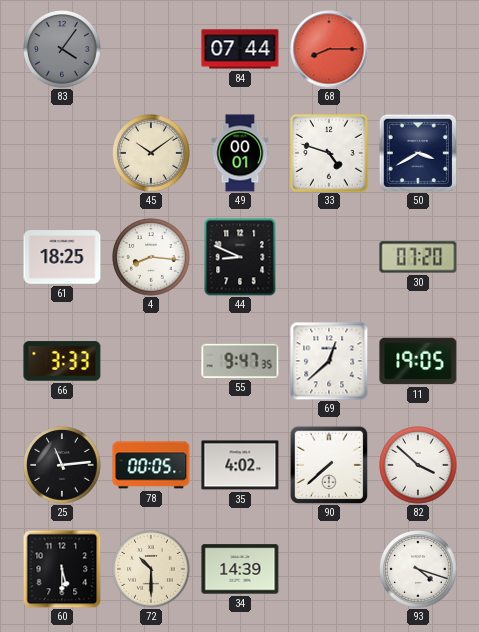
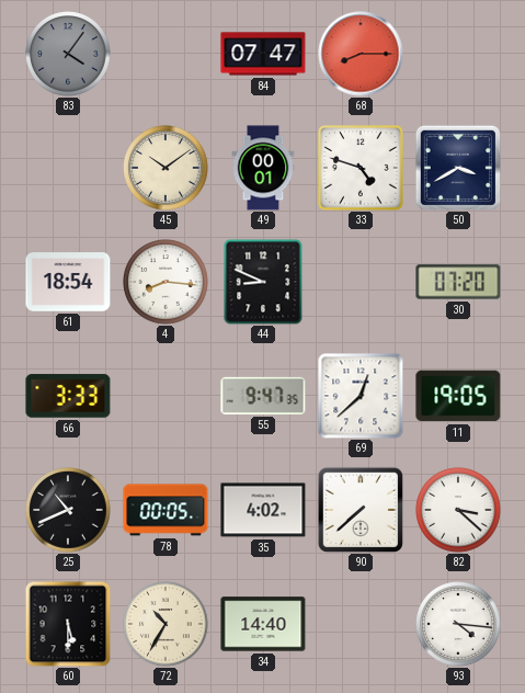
84: 07:44 -> 07:47
61: 18:25 -> 18:54
25: 11:14 -> 10:41
82: 3:52 -> 3:22
72: 10:30 -> 10:35
34: 14:39 -> 14:40
93: 4:18 -> 4:16
